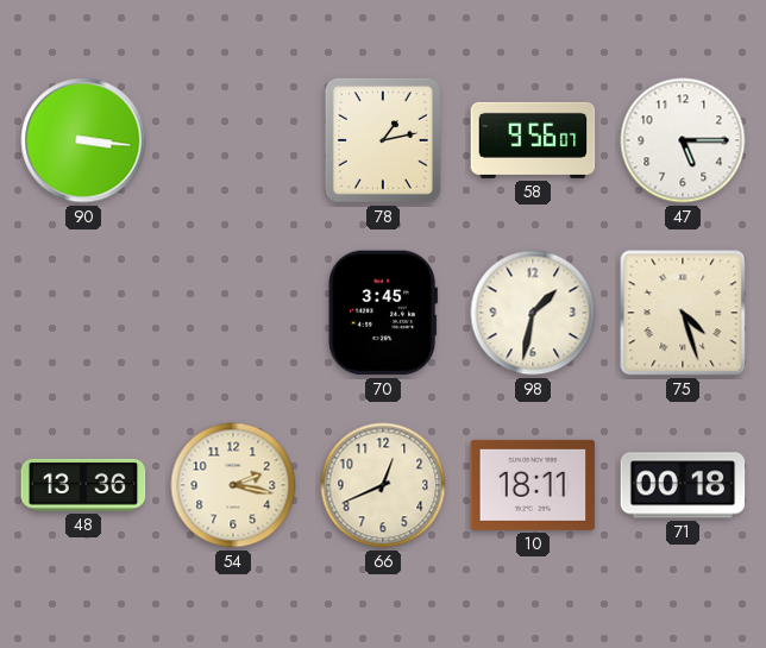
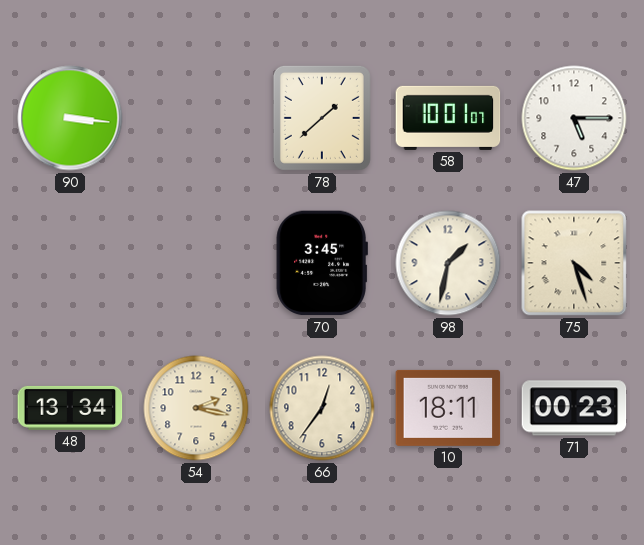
78: 1:13 -> 1:38
58: 9:56 -> 10:01
48: 13:36 -> 13:34
66: 12:41 -> 12:36
71: 00:18 -> 00:23
